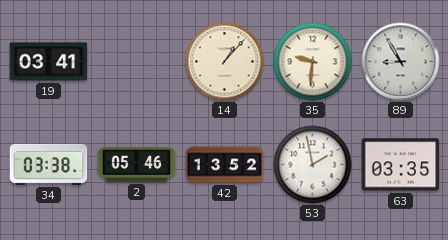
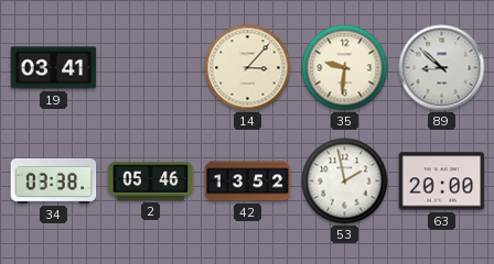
14: 1:07 -> 3:07
89: 8:55 -> 8:52
63: 03:35 -> 20:00
